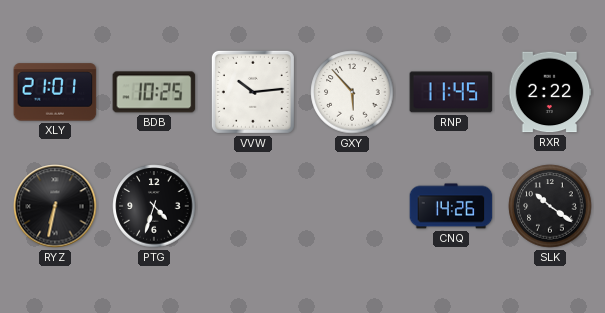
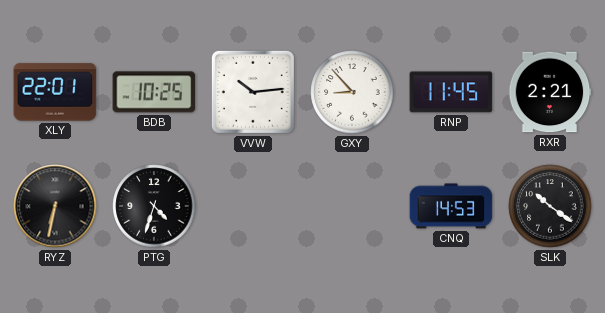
XLY: 21:01 -> 22:01
GXY: 5:53 -> 8:53
RXR: 2:22 -> 2:21
CNQ: 14:26 -> 14:53
